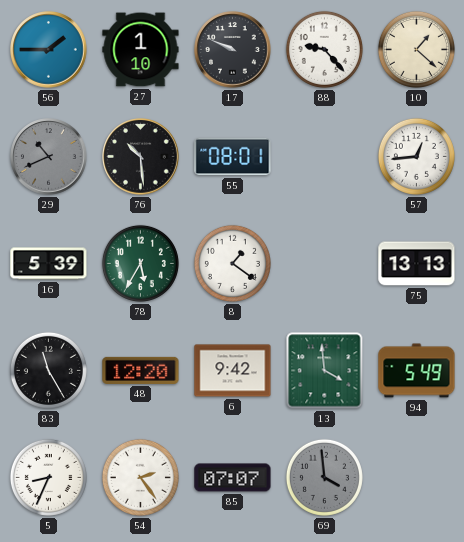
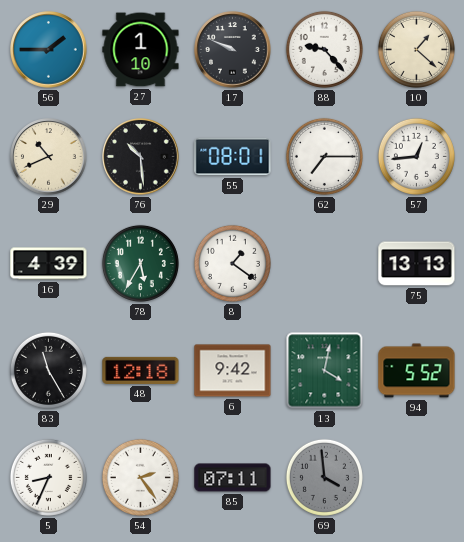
29 dial: grey -> cream
62: none -> 7:15
16: 5:39 -> 4:39
48: 12:20 -> 12:18
13: 3:59 -> 4:02
94: 5:49 -> 5:52
85: 07:07 -> 07:11
